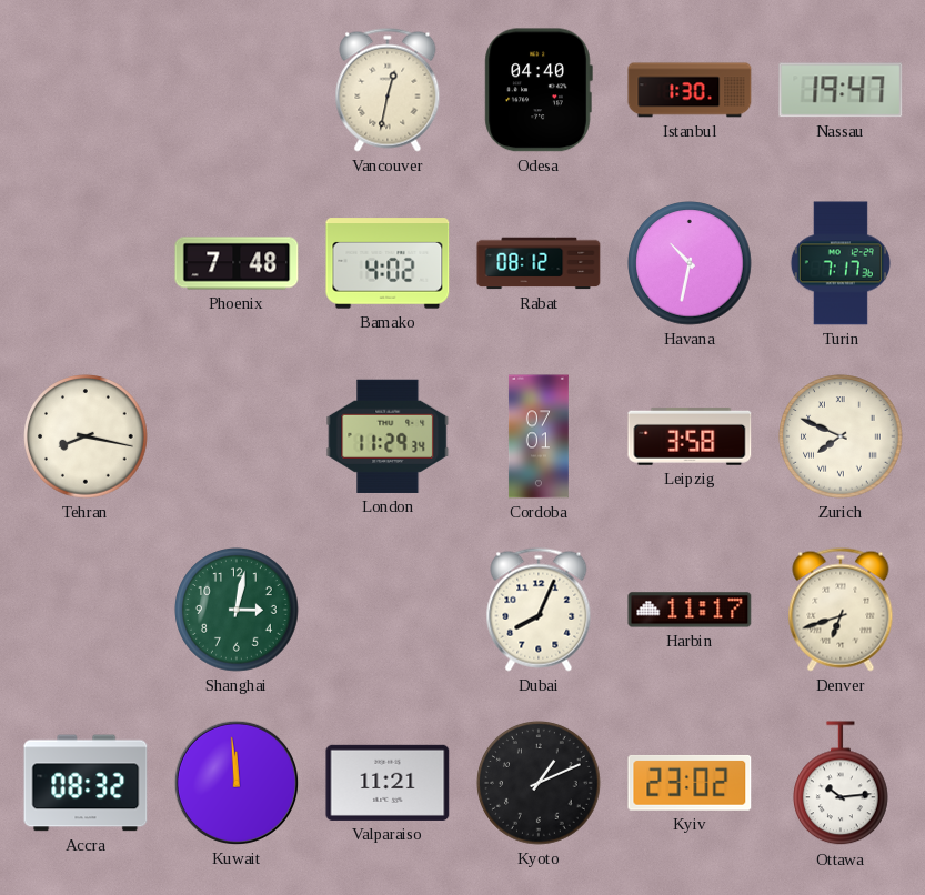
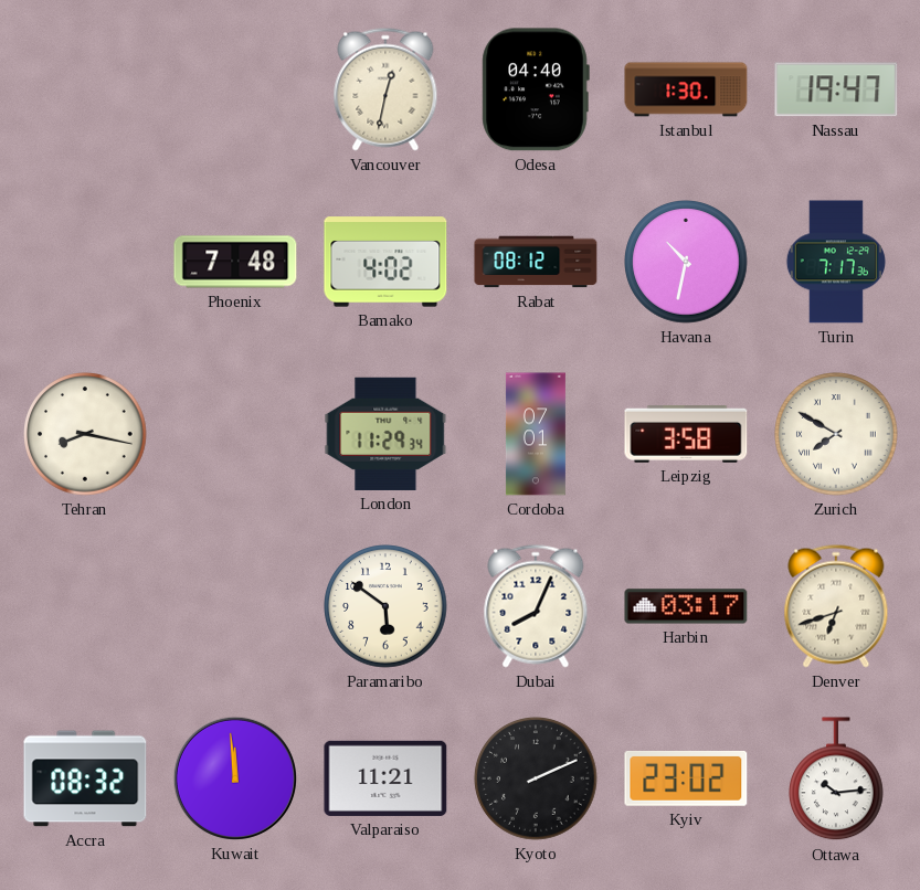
Zurich: 7:49 -> 7:50
Shanghai: 3:02 -> none
Paramaribo: none -> 5:51
Harbin: 11:17 -> 03:17
Kyoto: 1:11 -> 2:11
